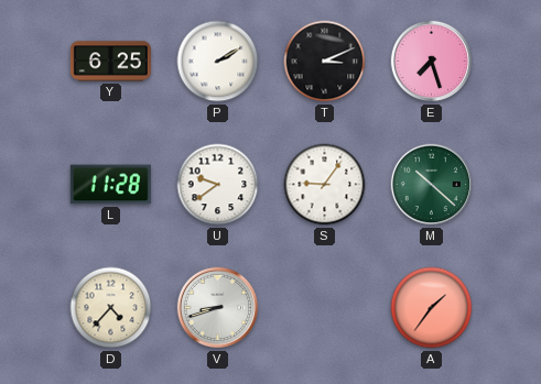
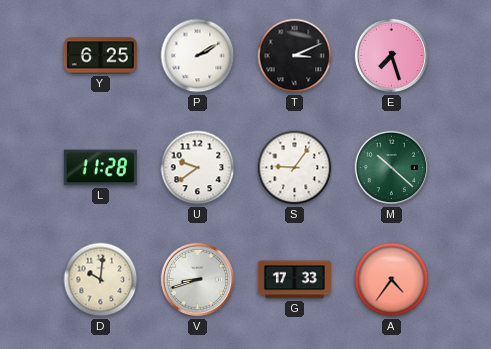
D: 4:37 -> 10:01
G: none -> 17:33
A: 1:36 -> 4:36
